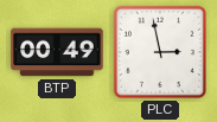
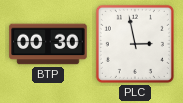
BTP: 00:49 -> 00:30
